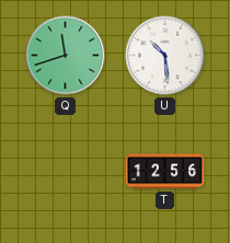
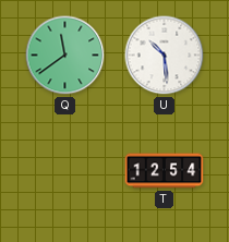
Q: 11:42 -> 11:39
T: 12:56 -> 12:54
